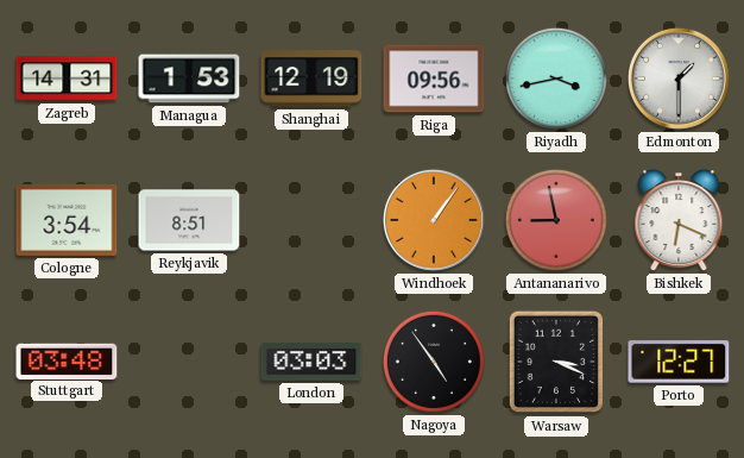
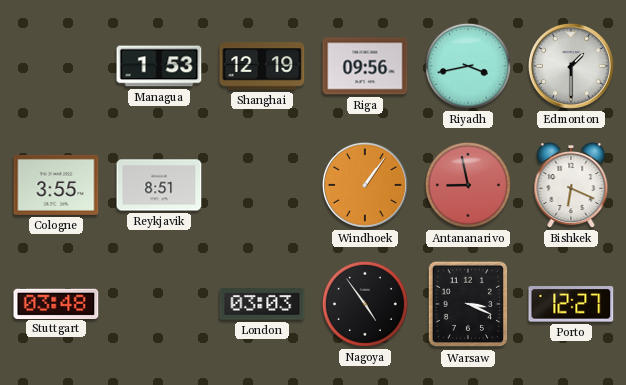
Zagreb: 14:31 -> none
Cologne: 3:54 -> 3:55
